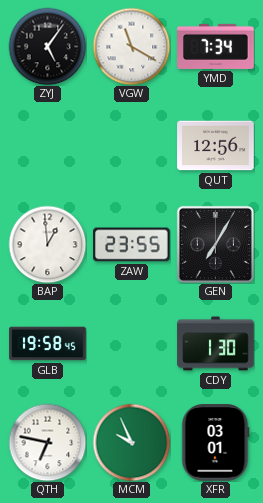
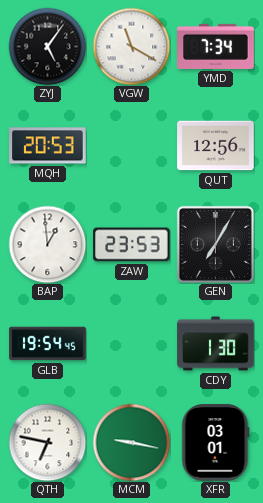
MQH: none -> 20:53
ZAW: 23:55 -> 23:53
GLB: 19:58 -> 19:54
MCM: 9:56 -> 9:17
